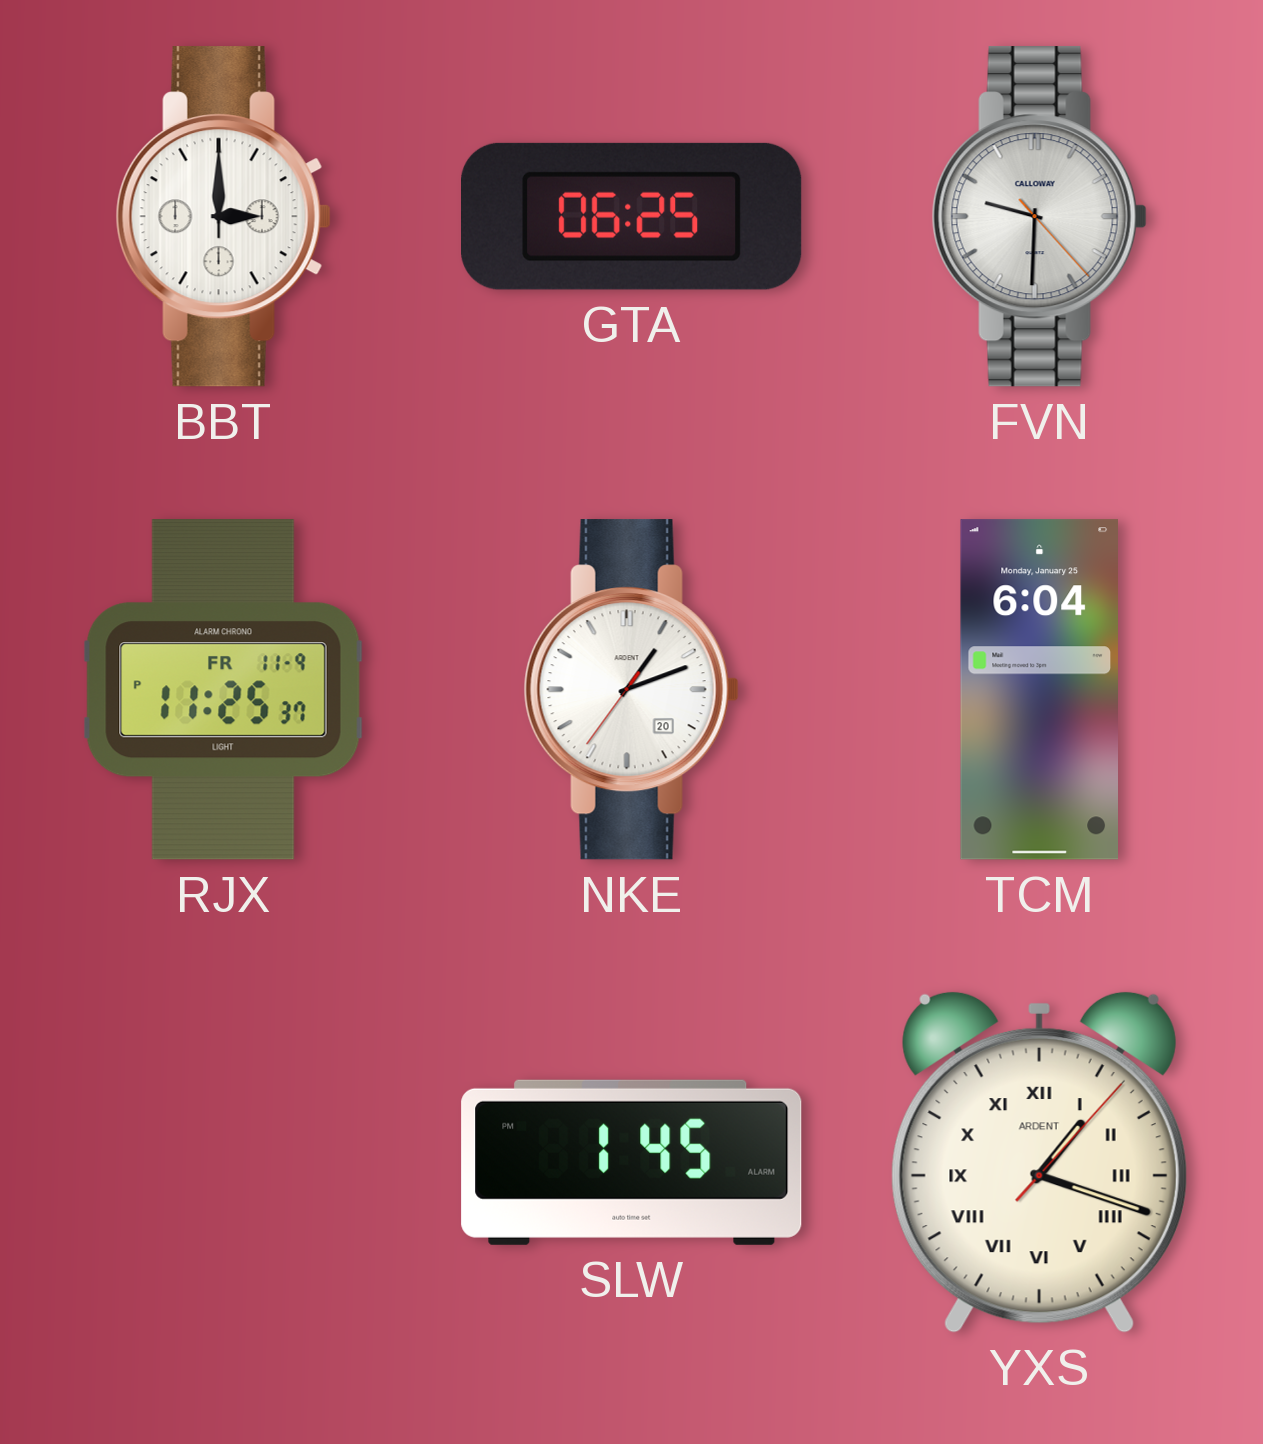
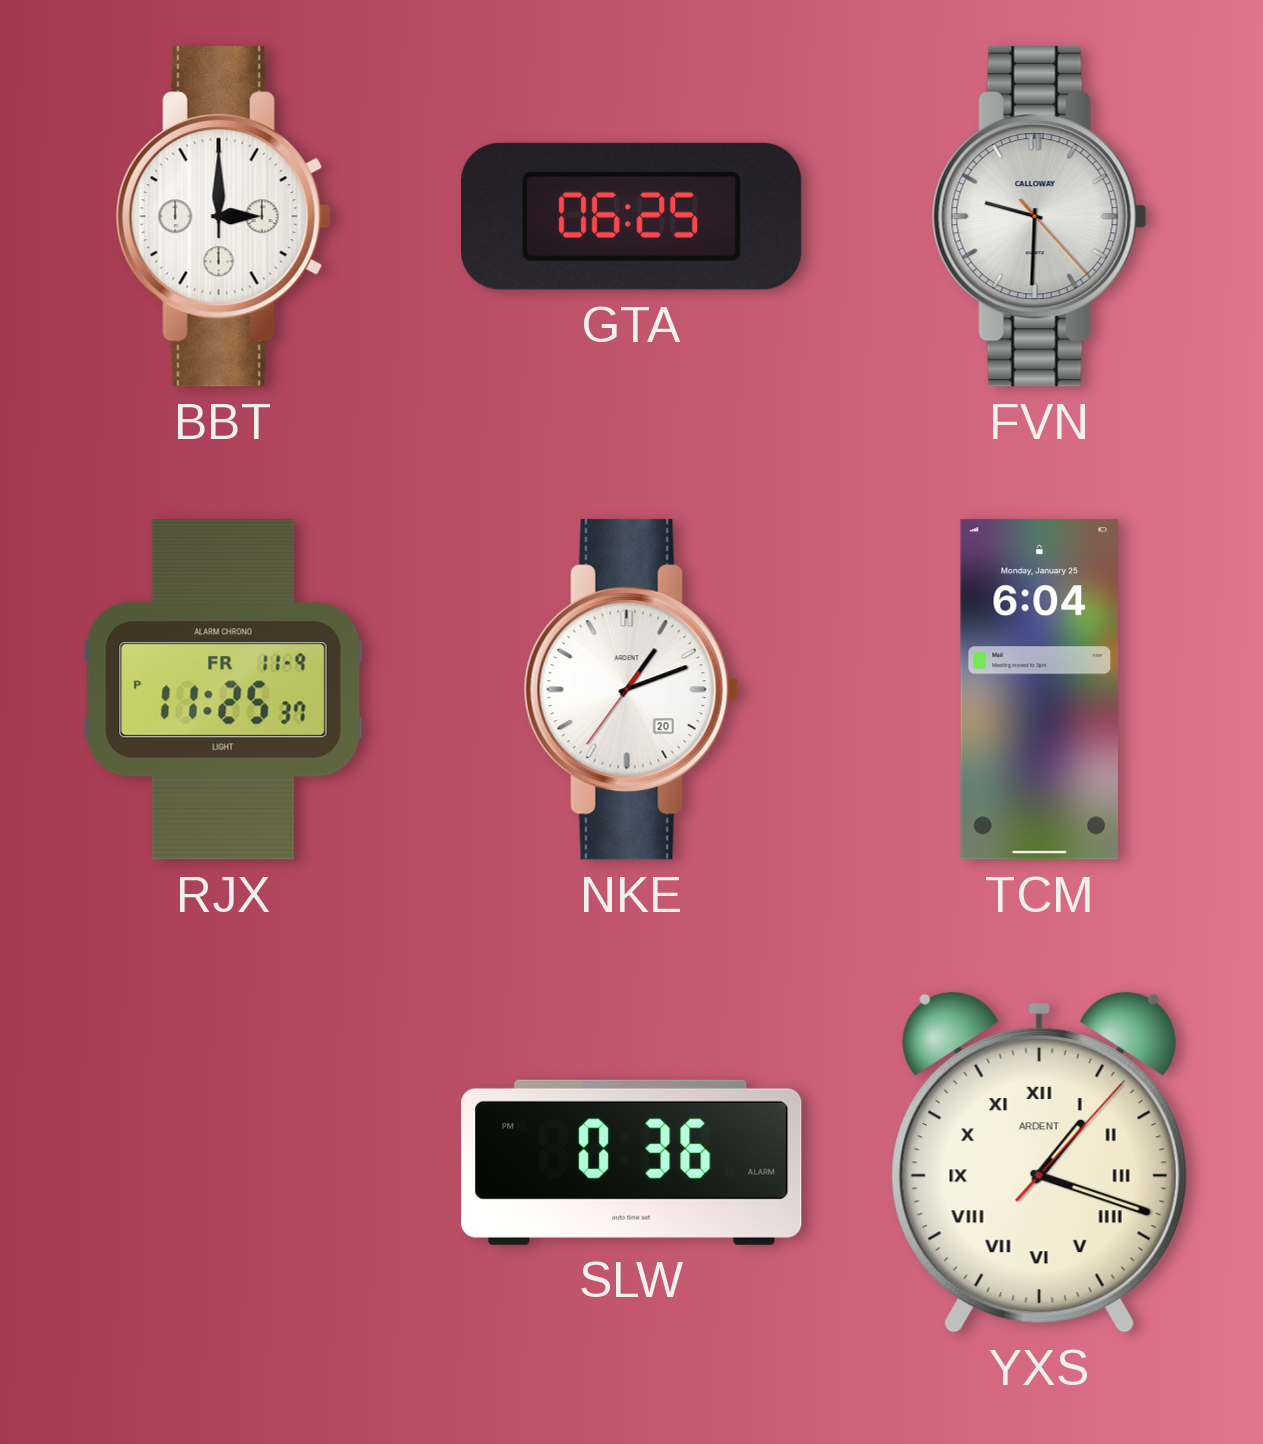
SLW: 1:45 -> 0:36
